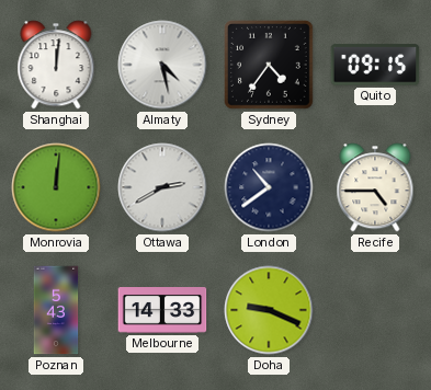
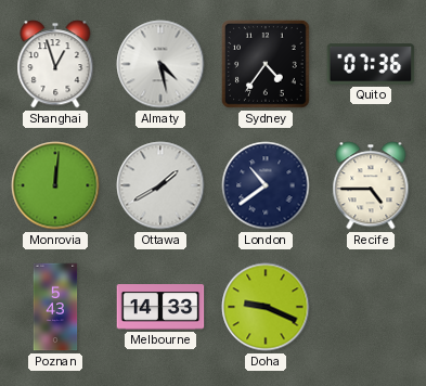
Shanghai: 12:01 -> 12:57
Quito: 09:15 -> 07:36
Ottawa: 2:40 -> 1:40
